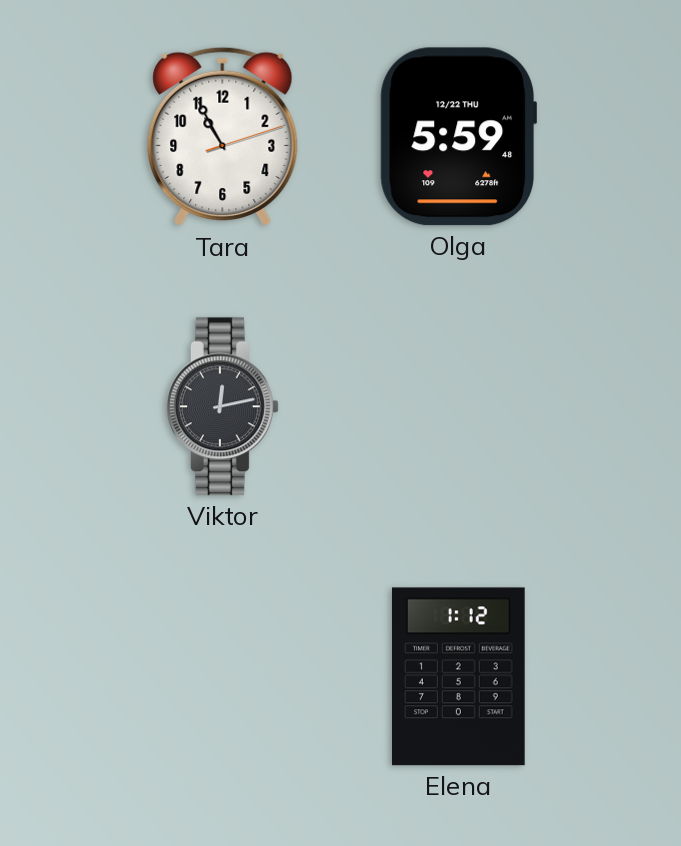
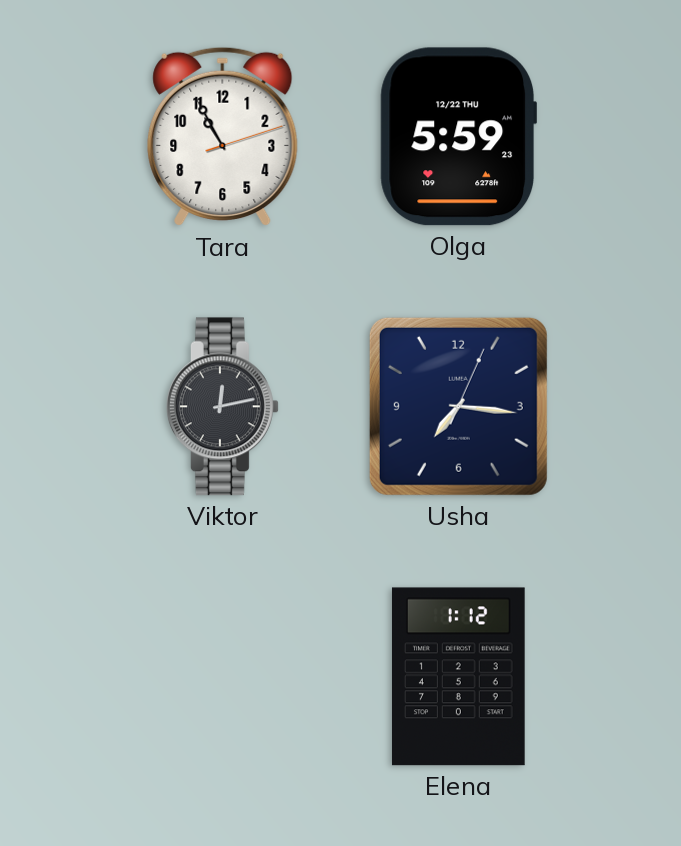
Olga: 5:59 -> 5:59:23
Usha: none -> 7:16
